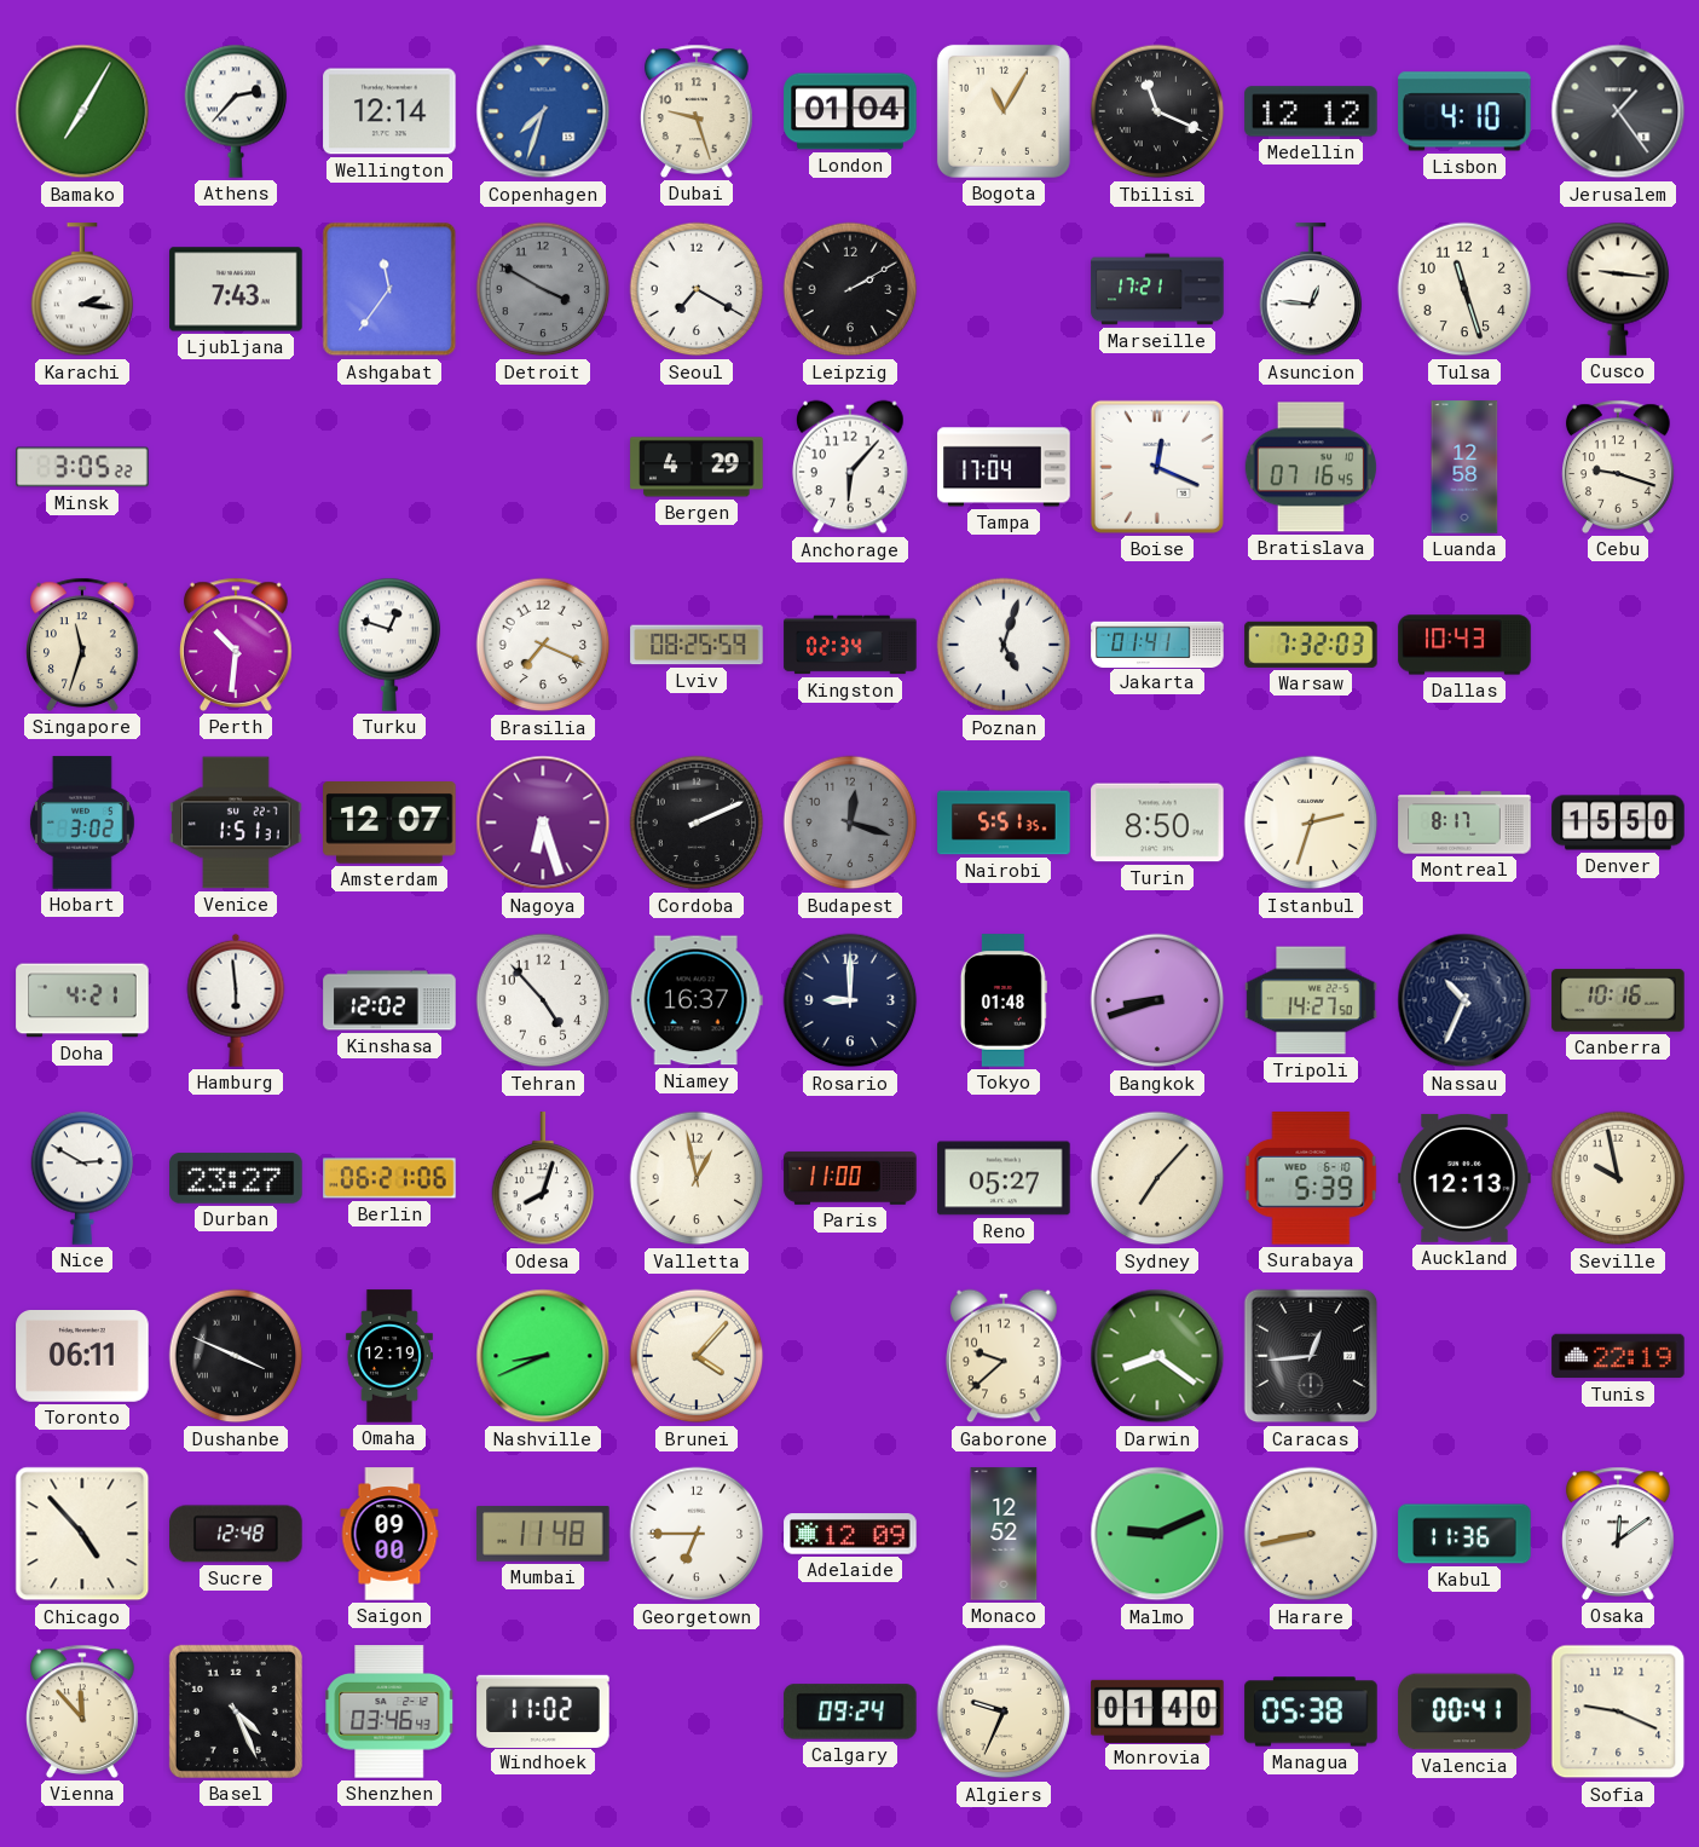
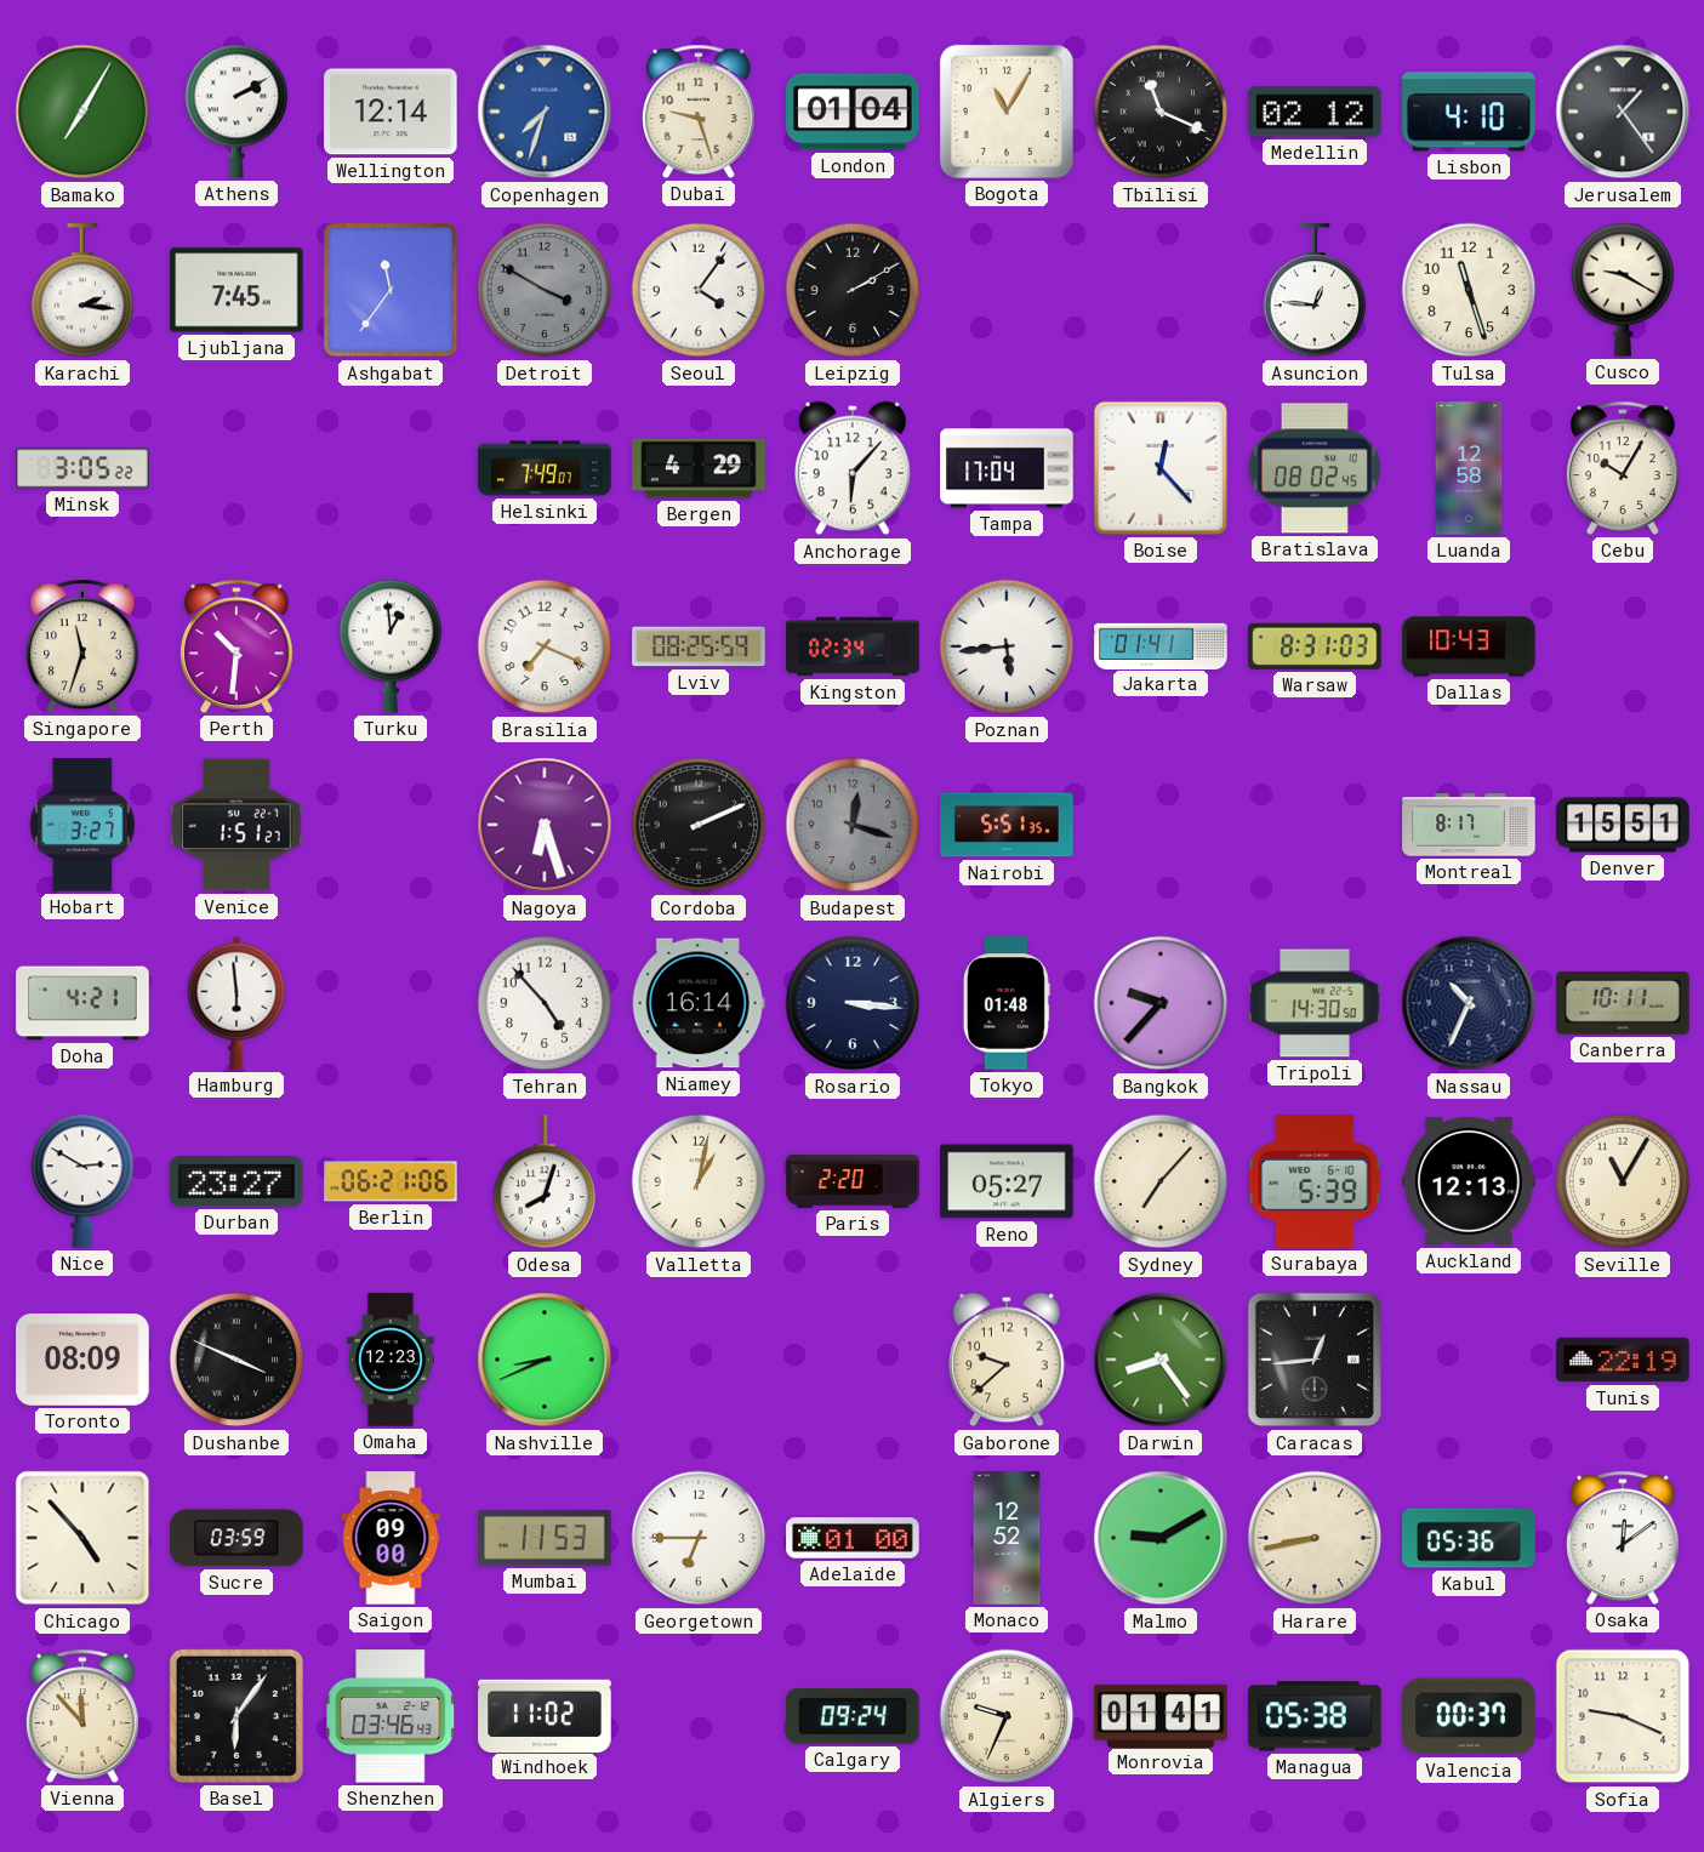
Athens: 2:37 -> 2:10
Medellin: 12:12 -> 02:12
Ljubljana: 7:43 -> 7:45
Seoul: 7:20 -> 4:06
Marseille: 17:21 -> none
Cusco: 9:16 -> 9:20
Helsinki: none -> 7:49
Boise: 12:19 -> 12:23
Bratislava: 07:16 -> 08:02
Cebu: 9:18 -> 10:05
Turku: 12:48 -> 12:59
Poznan: 5:03 -> 5:44
Warsaw: 7:32 -> 8:31
Hobart: 3:02 -> 3:27
Venice: 1:51:31 -> 1:51:27
Amsterdam: 12:07 -> none
Turin: 8:50 -> none
Istanbul: 2:33 -> none
Denver: 15:50 -> 15:51
Kinshasa: 12:02 -> none
Niamey: 16:37 -> 16:14
Rosario: 9:00 -> 3:16
Bangkok: 8:42 -> 9:37
Tripoli: 14:27 -> 14:30
Canberra: 10:16 -> 10:11
Valletta: 12:58 -> 1:02
Paris: 11:00 -> 2:20
Seville: 9:58 -> 11:05
Toronto: 06:11 -> 08:09
Omaha: 12:19 -> 12:23
Brunei: 4:07 -> none
Darwin: 8:21 -> 8:24
Sucre: 12:48 -> 03:59
Mumbai: 11:48 -> 11:53
Adelaide: 12:09 -> 01:00
Malmo: 9:11 -> 9:10
Kabul: 11:36 -> 05:36
Basel: 4:26 -> 6:06
Monrovia: 01:40 -> 01:41
Valencia: 00:41 -> 00:37
